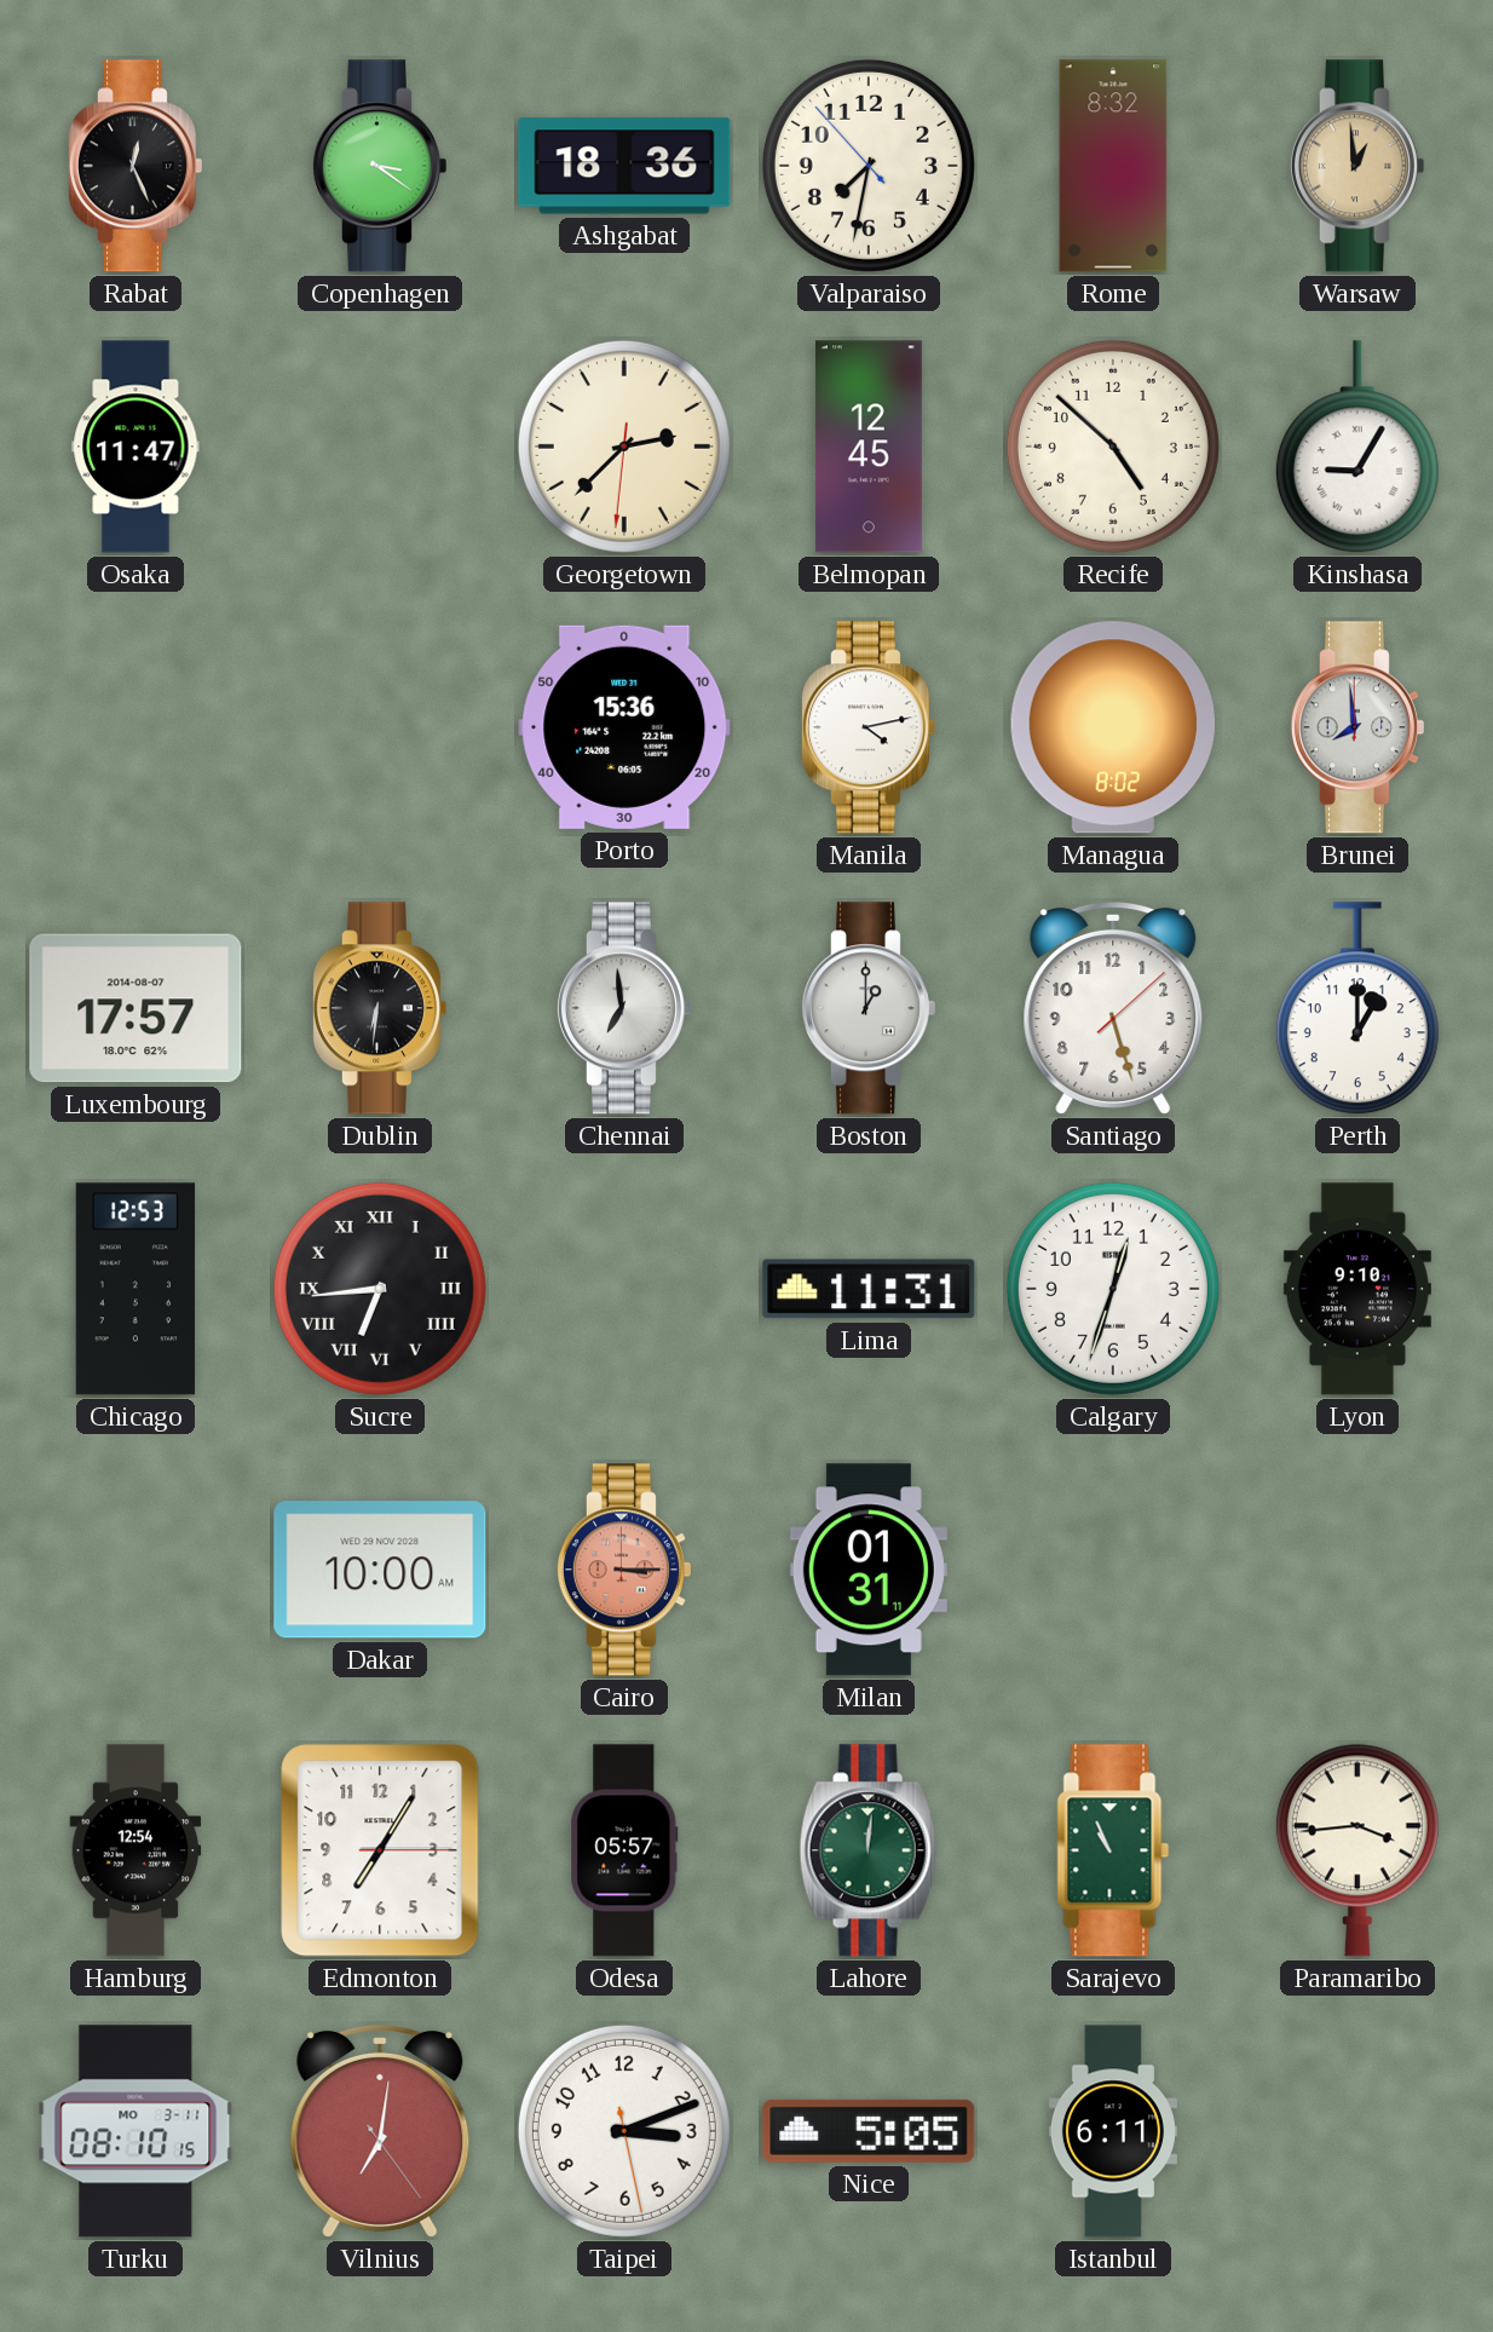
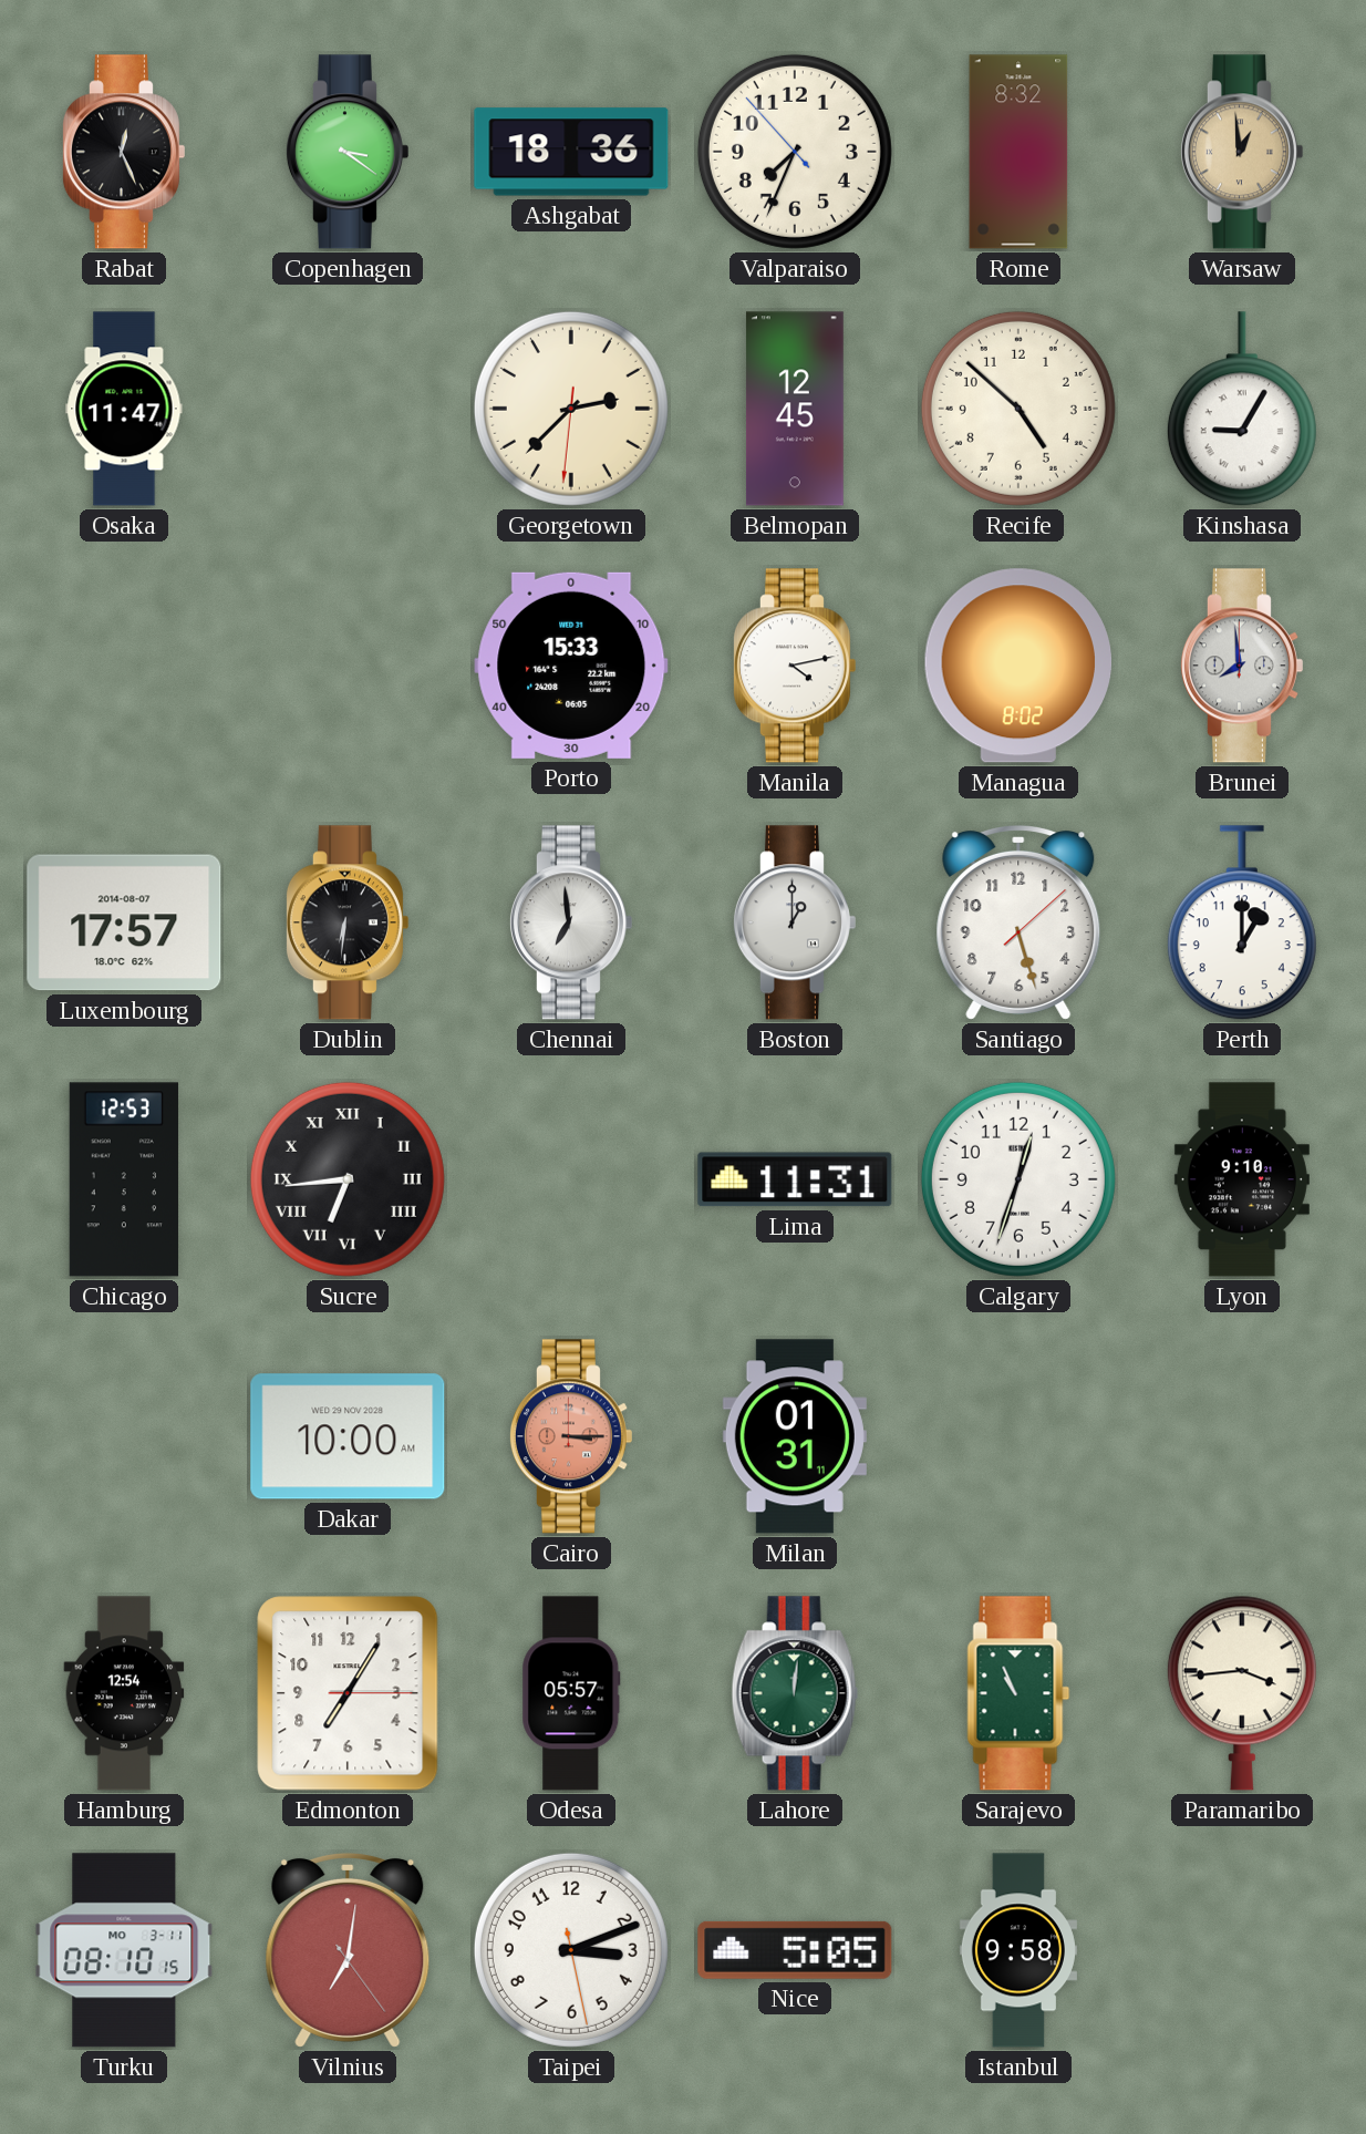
Valparaiso: 7:31 -> 7:33
Porto: 15:36 -> 15:33
Istanbul: 6:11 -> 9:58
